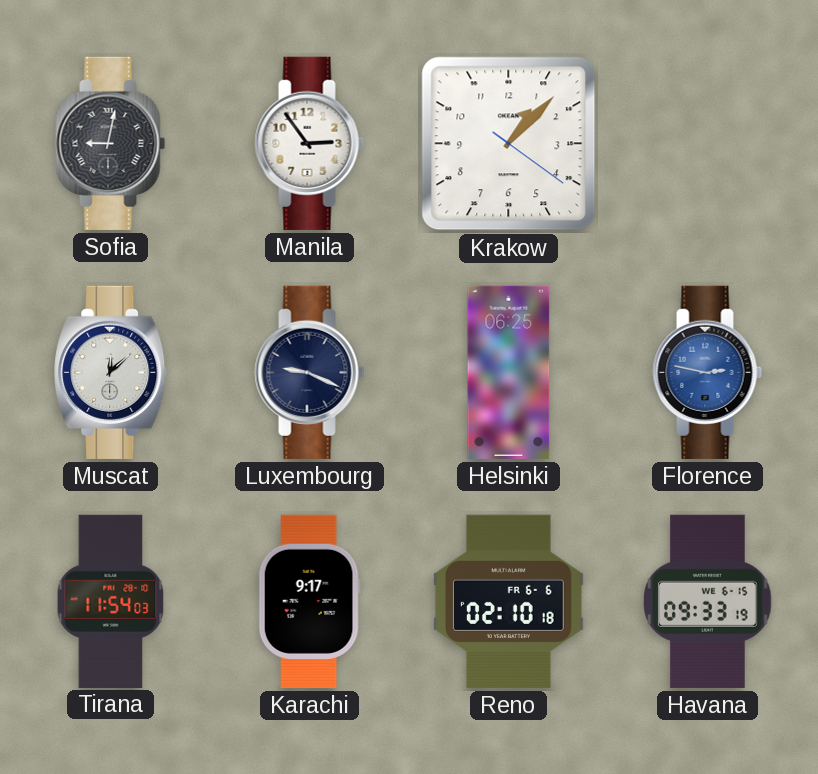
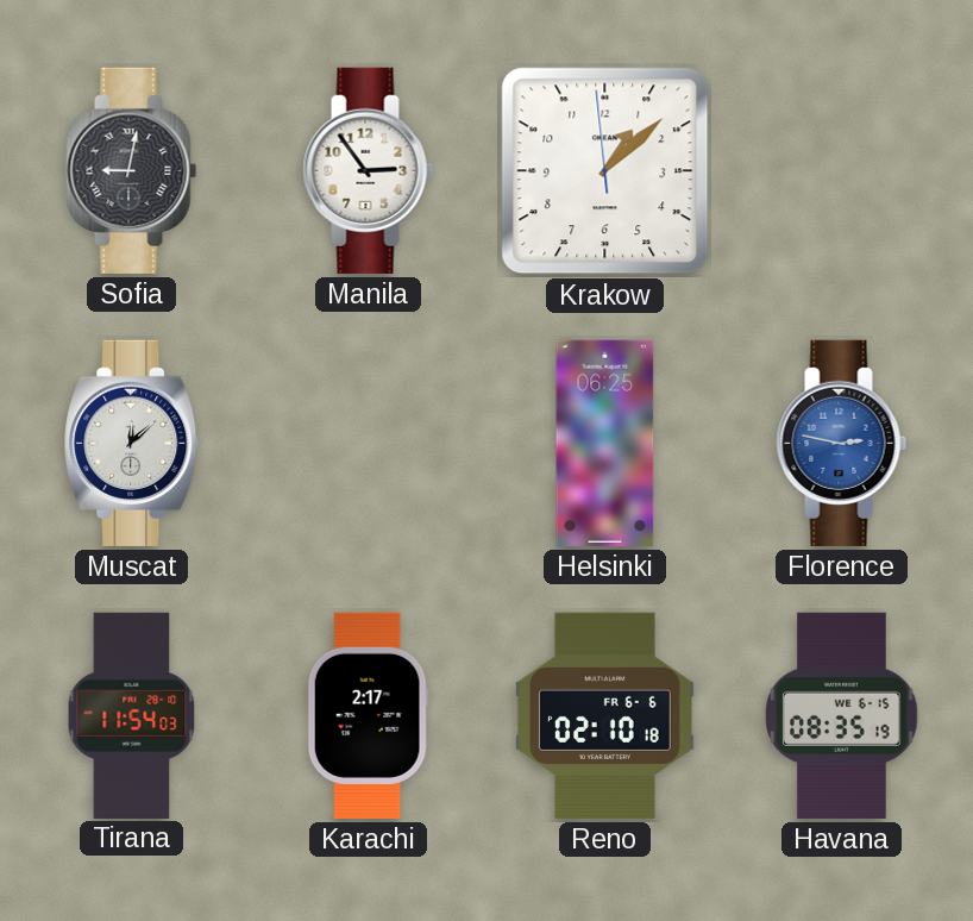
Krakow: 1:07:21 -> 1:07:59
Luxembourg: 9:19 -> none
Karachi: 9:17 -> 2:17
Havana: 09:33 -> 08:35
